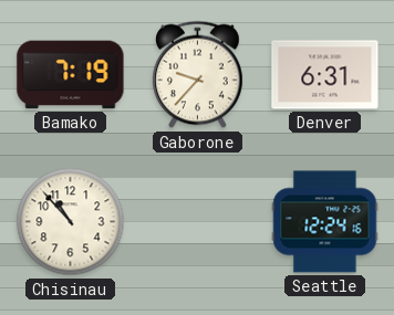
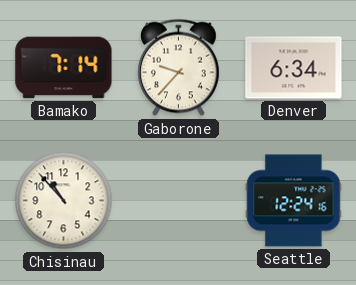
Bamako: 7:19 -> 7:14
Denver: 6:31 -> 6:34
